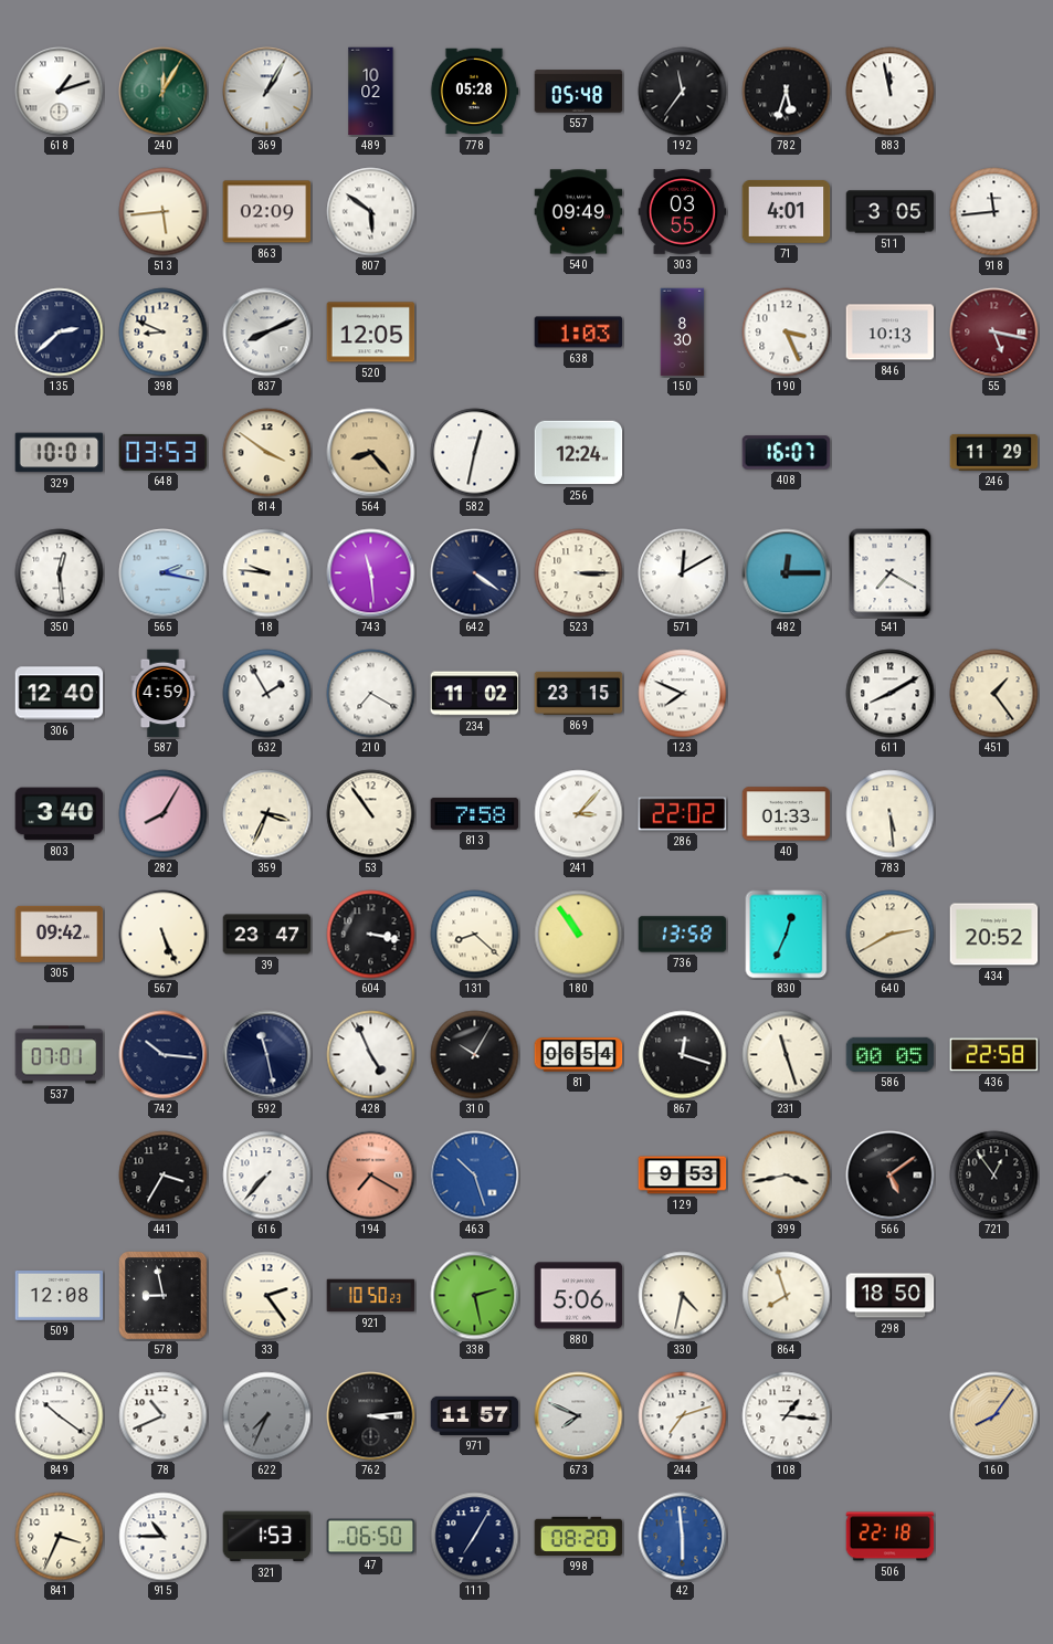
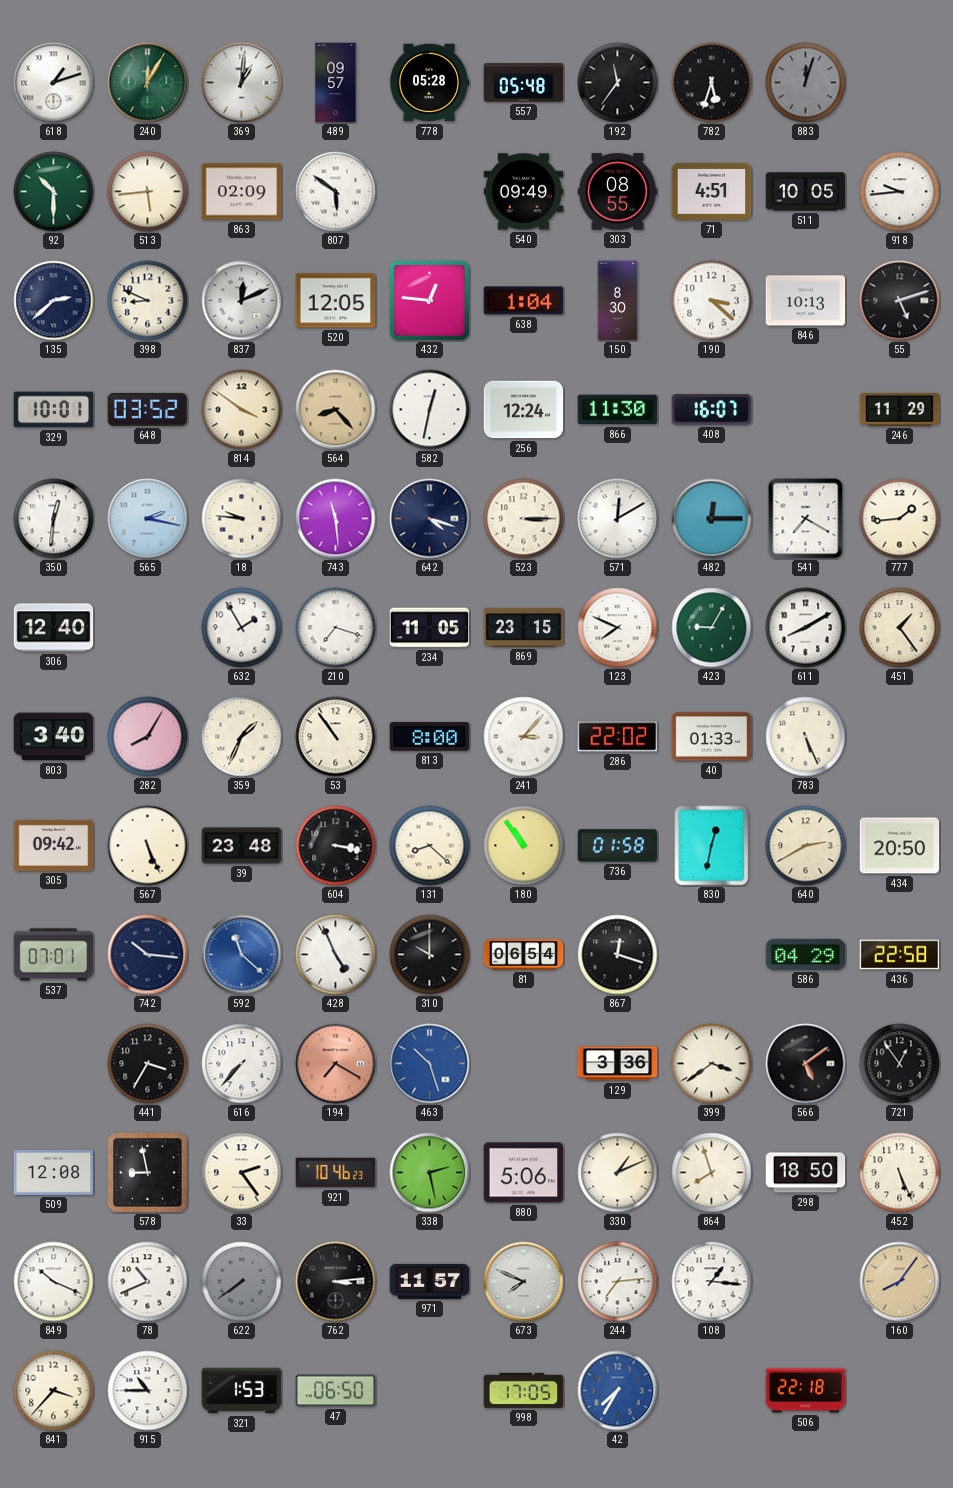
369: 1:05 -> 1:01
489: 10:02 -> 09:57
883: 11:58 -> 12:03
883 dial: white -> grey
92: none -> 10:30
303: 03:55 -> 08:55
71: 4:01 -> 4:51
511: 3:05 -> 10:05
918: 11:44 -> 9:44
837: 8:11 -> 12:11
432: none -> 12:46
638: 1:03 -> 1:04
190: 3:26 -> 3:22
55: 5:17 -> 5:12
55 dial: burgundy -> black
648: 03:53 -> 03:52
866: none -> 11:30
350: 12:29 -> 12:31
642: 4:21 -> 4:18
777: none -> 1:44
587: 4:59 -> none
210: 7:20 -> 7:18
234: 11:02 -> 11:05
423: none -> 9:05
359: 3:34 -> 1:34
813: 7:58 -> 8:00
783: 5:29 -> 5:26
39: 23:47 -> 23:48
736: 13:58 -> 01:58
830: 12:34 -> 12:32
434: 20:52 -> 20:50
592: 11:28 -> 11:22
592 dial: navy -> blue
310: 10:05 -> 10:00
231: 11:27 -> none
586: 00:05 -> 04:29
129: 9:53 -> 3:36
399: 3:43 -> 3:39
921: 10:50 -> 10:46
330: 4:32 -> 1:11
452: none -> 5:26
849: 10:21 -> 10:19
622: 7:34 -> 7:39
244: 7:12 -> 7:14
841: 3:34 -> 3:37
111: 7:05 -> none
998: 08:20 -> 17:05
42: 5:59 -> 7:35
